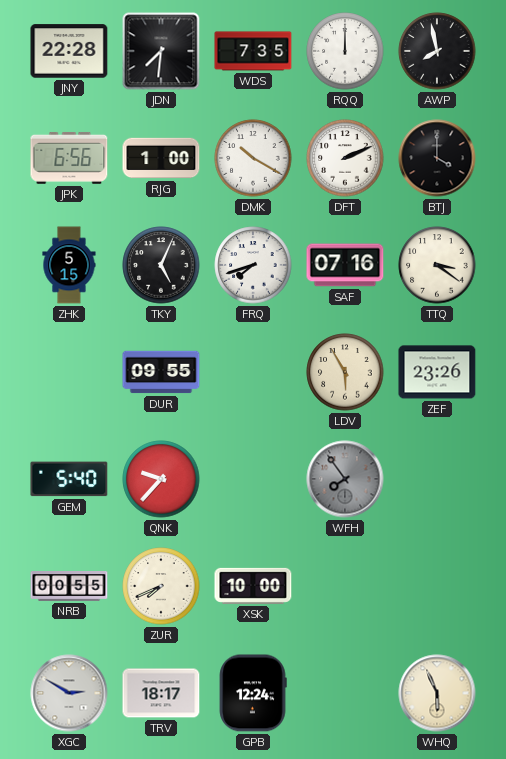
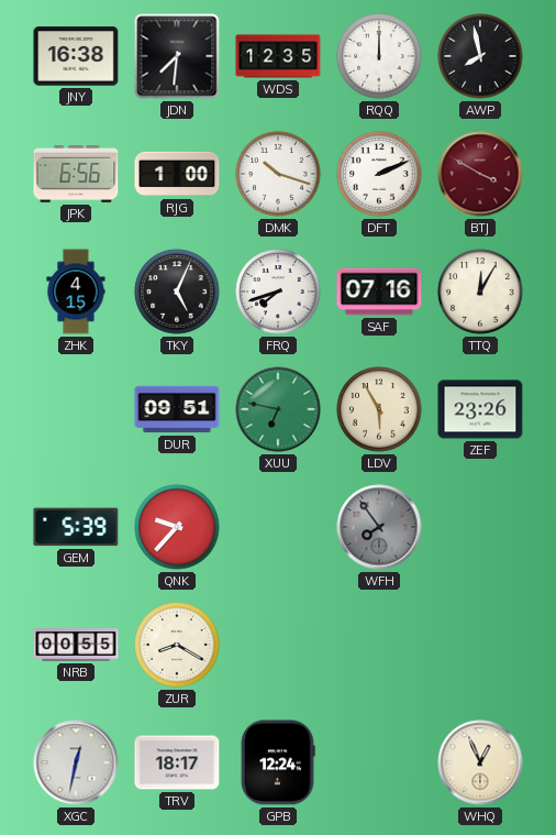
JNY: 22:28 -> 16:38
WDS: 7:35 -> 12:35
DMK: 10:20 -> 10:18
BTJ: 4:00 -> 3:50
BTJ dial: black -> burgundy
ZHK: 5:15 -> 4:15
TTQ: 3:21 -> 12:05
DUR: 09:55 -> 09:51
XUU: none -> 6:47
GEM: 5:40 -> 5:39
ZUR: 7:41 -> 8:20
XSK: 10:00 -> none
XGC: 2:50 -> 12:32
WHQ: 5:56 -> 12:56
